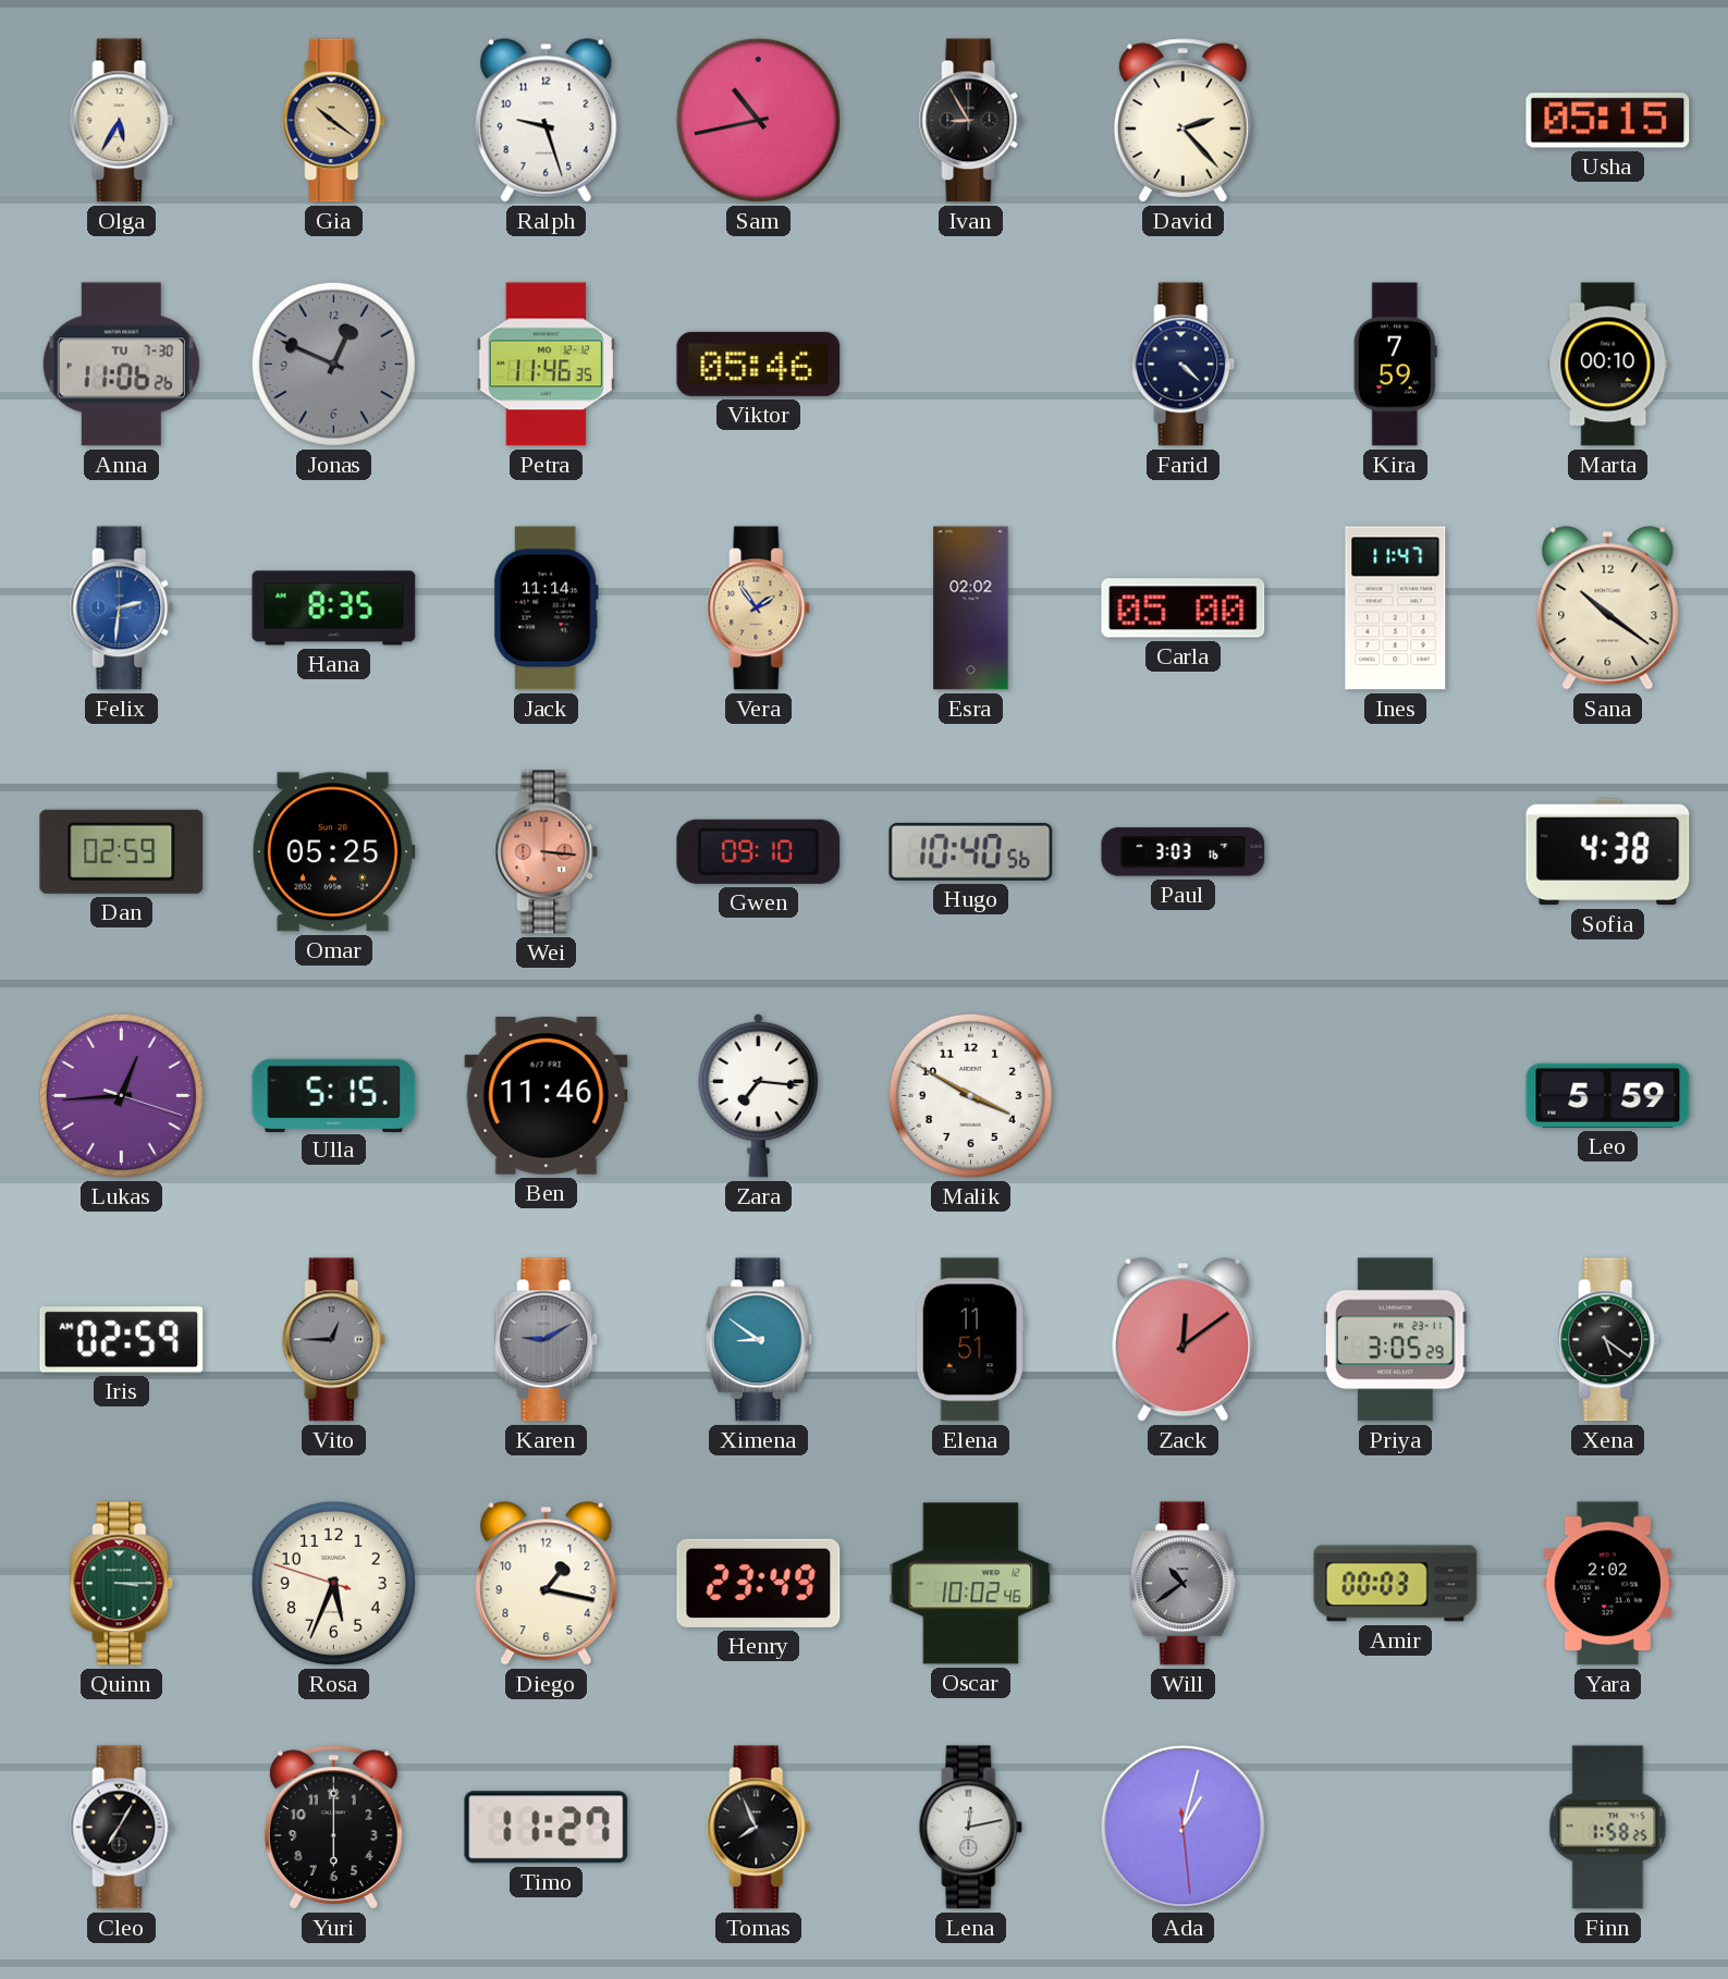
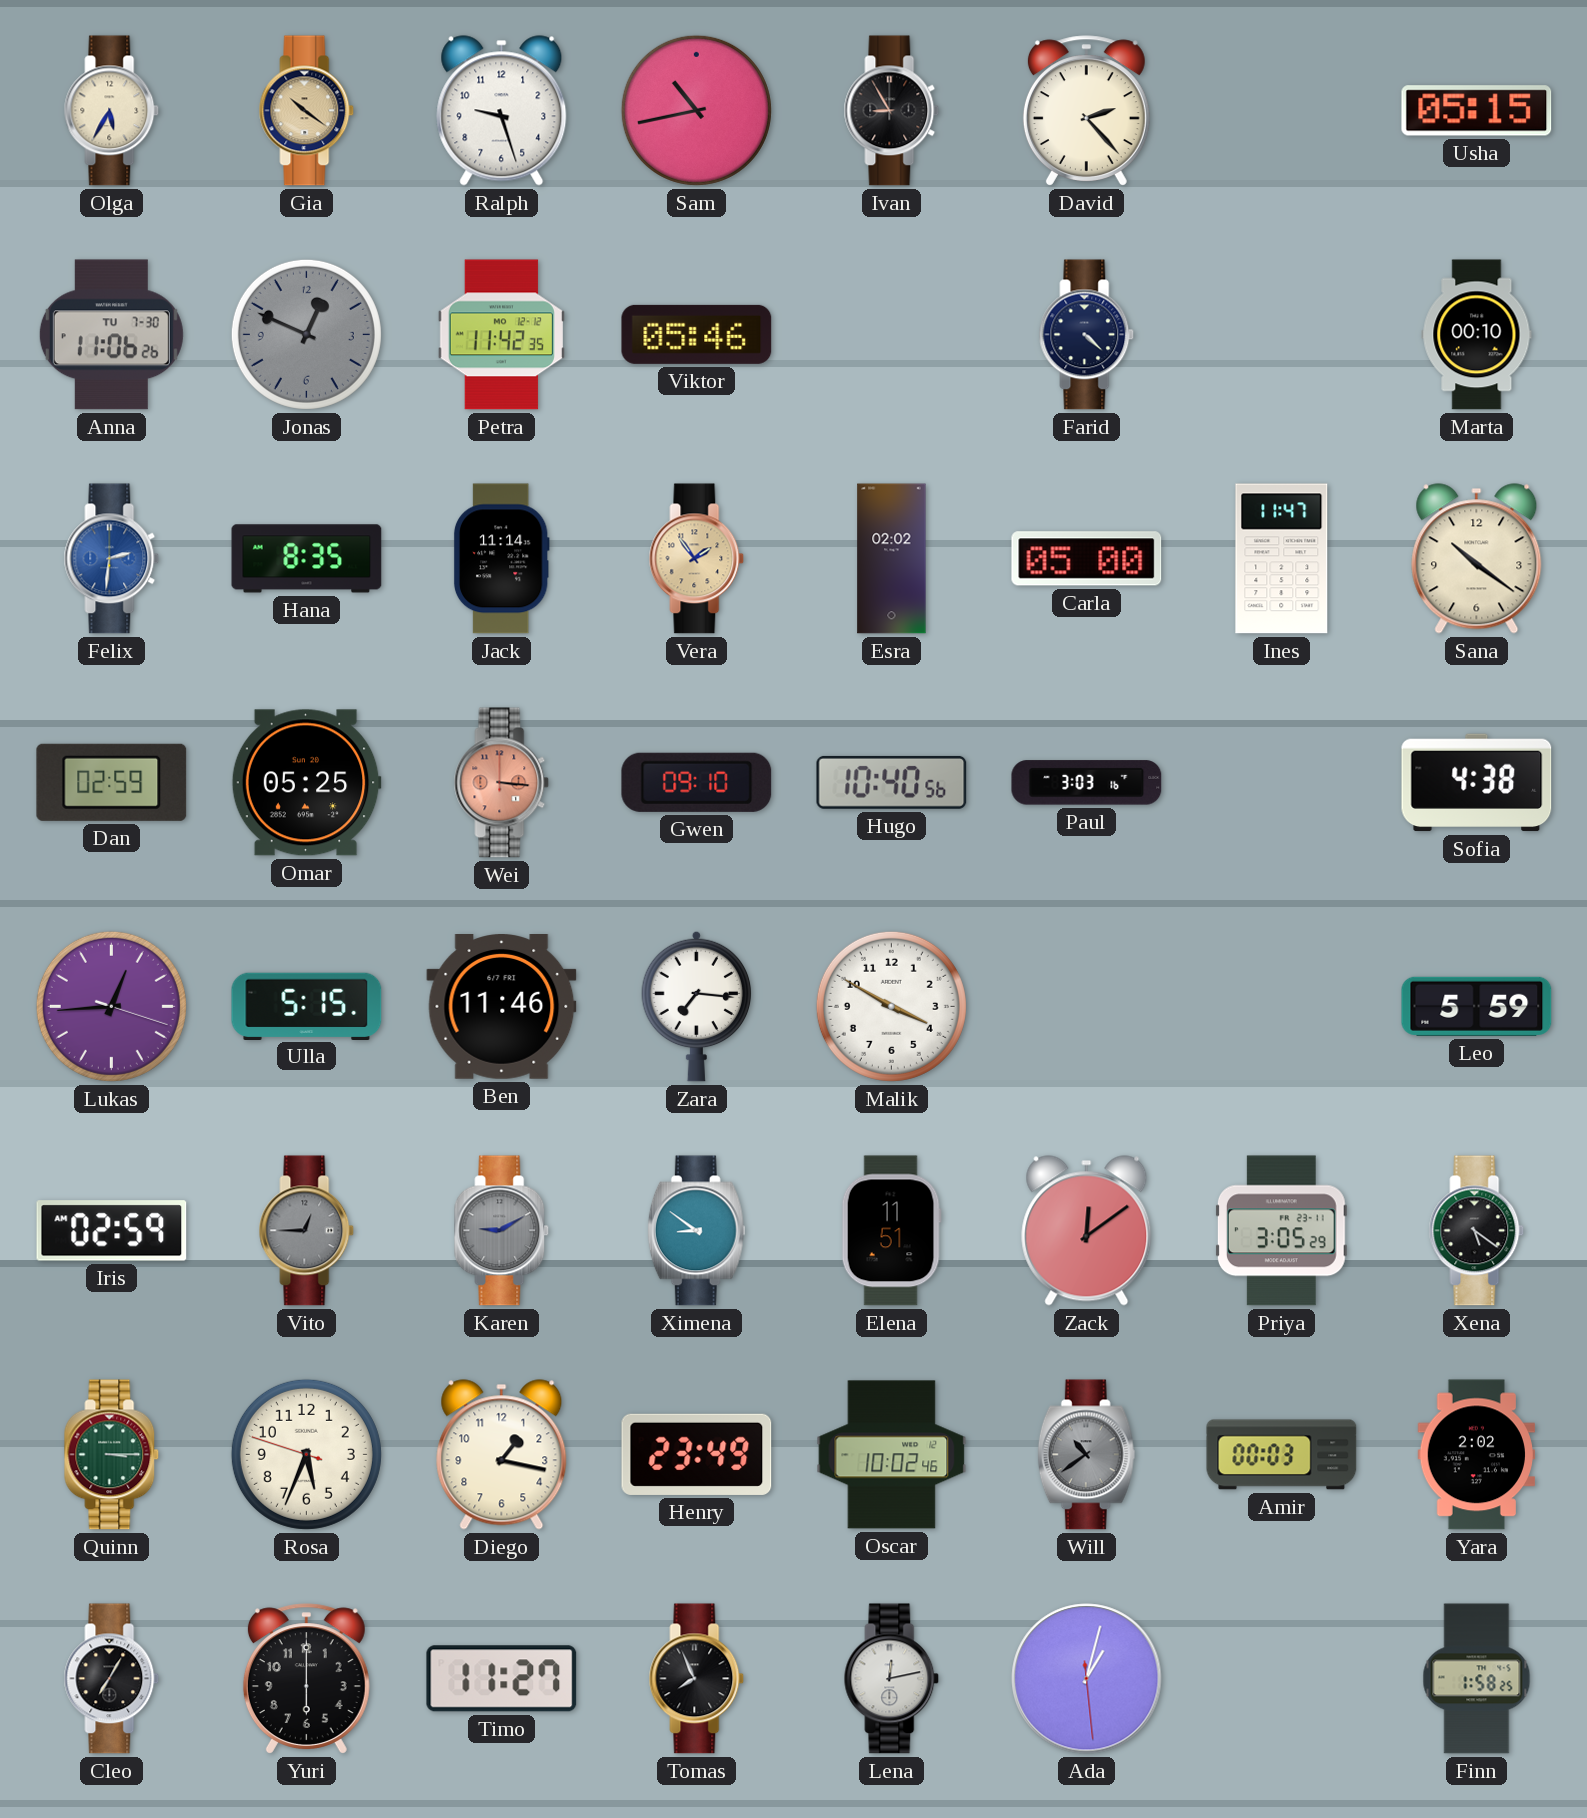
Petra: 11:46 -> 11:42
Kira: 7:59 -> none
